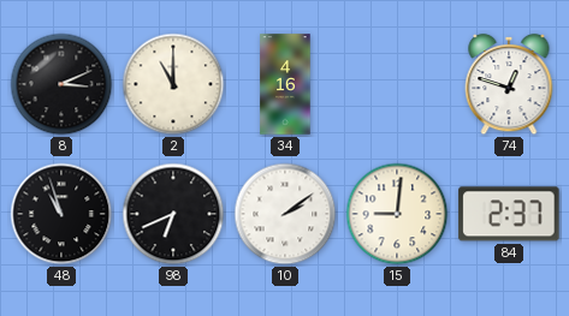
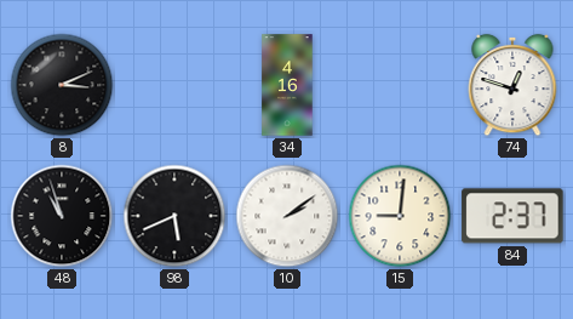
2: 11:00 -> none
98: 6:41 -> 5:41
